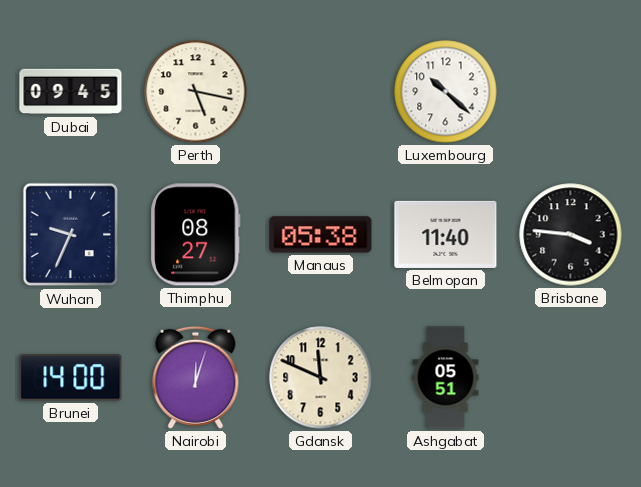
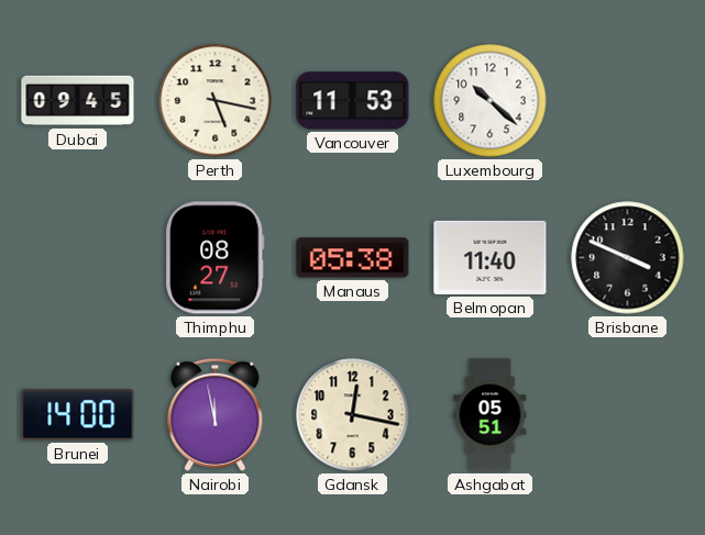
Vancouver: none -> 11:53
Wuhan: 9:34 -> none
Brisbane: 3:46 -> 3:49
Nairobi: 12:03 -> 11:58
Gdansk: 11:49 -> 12:17
